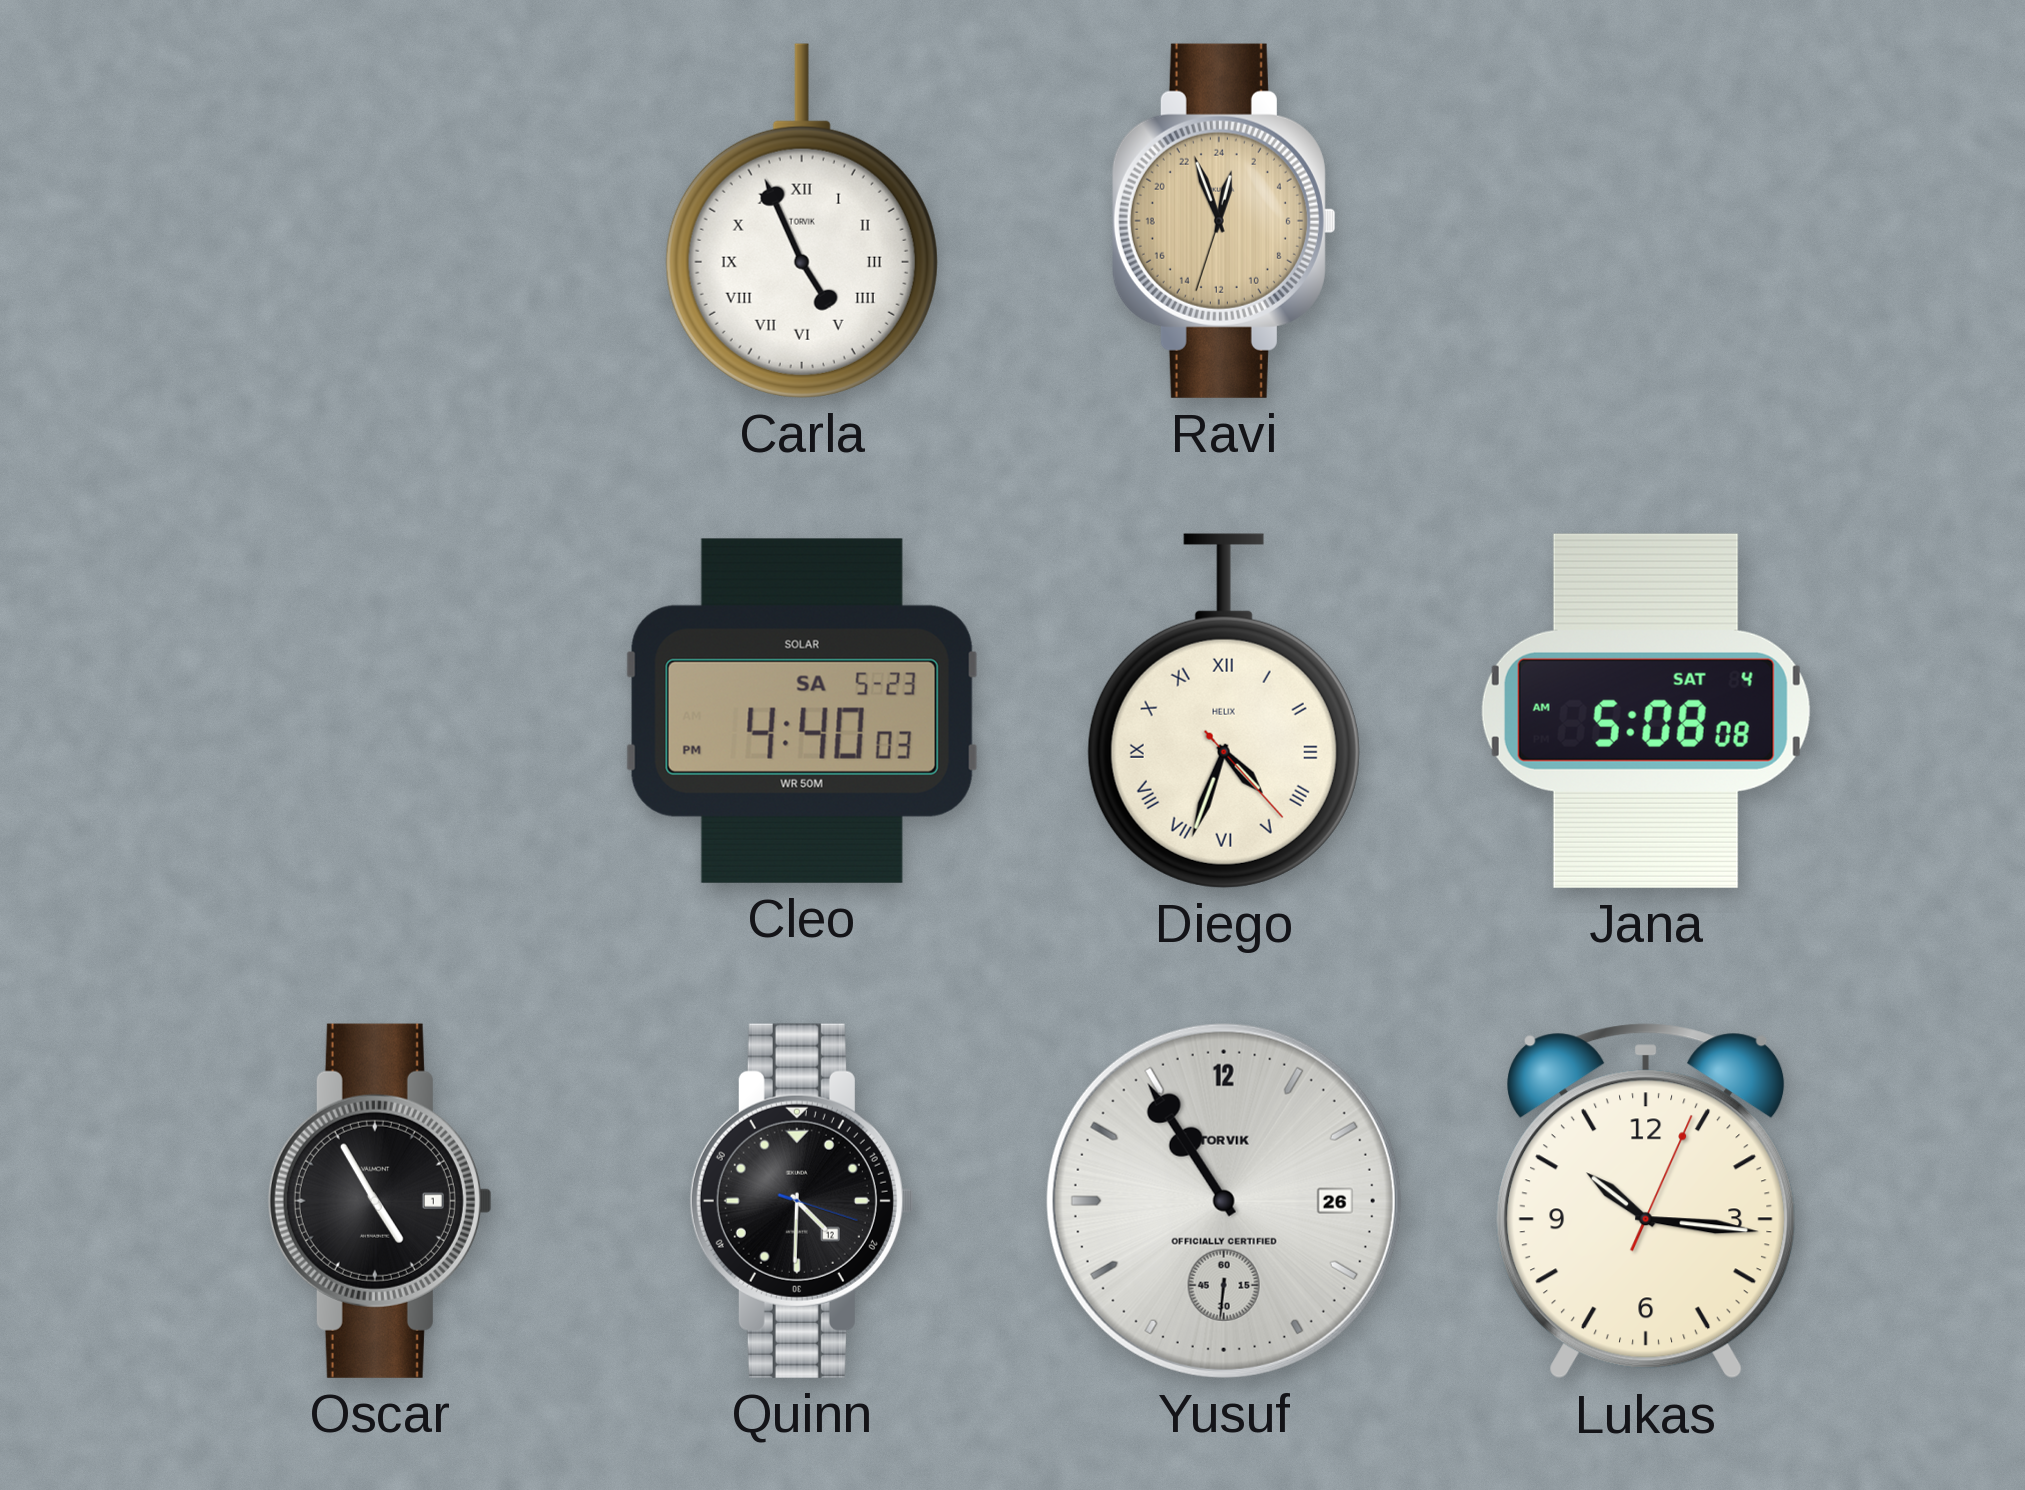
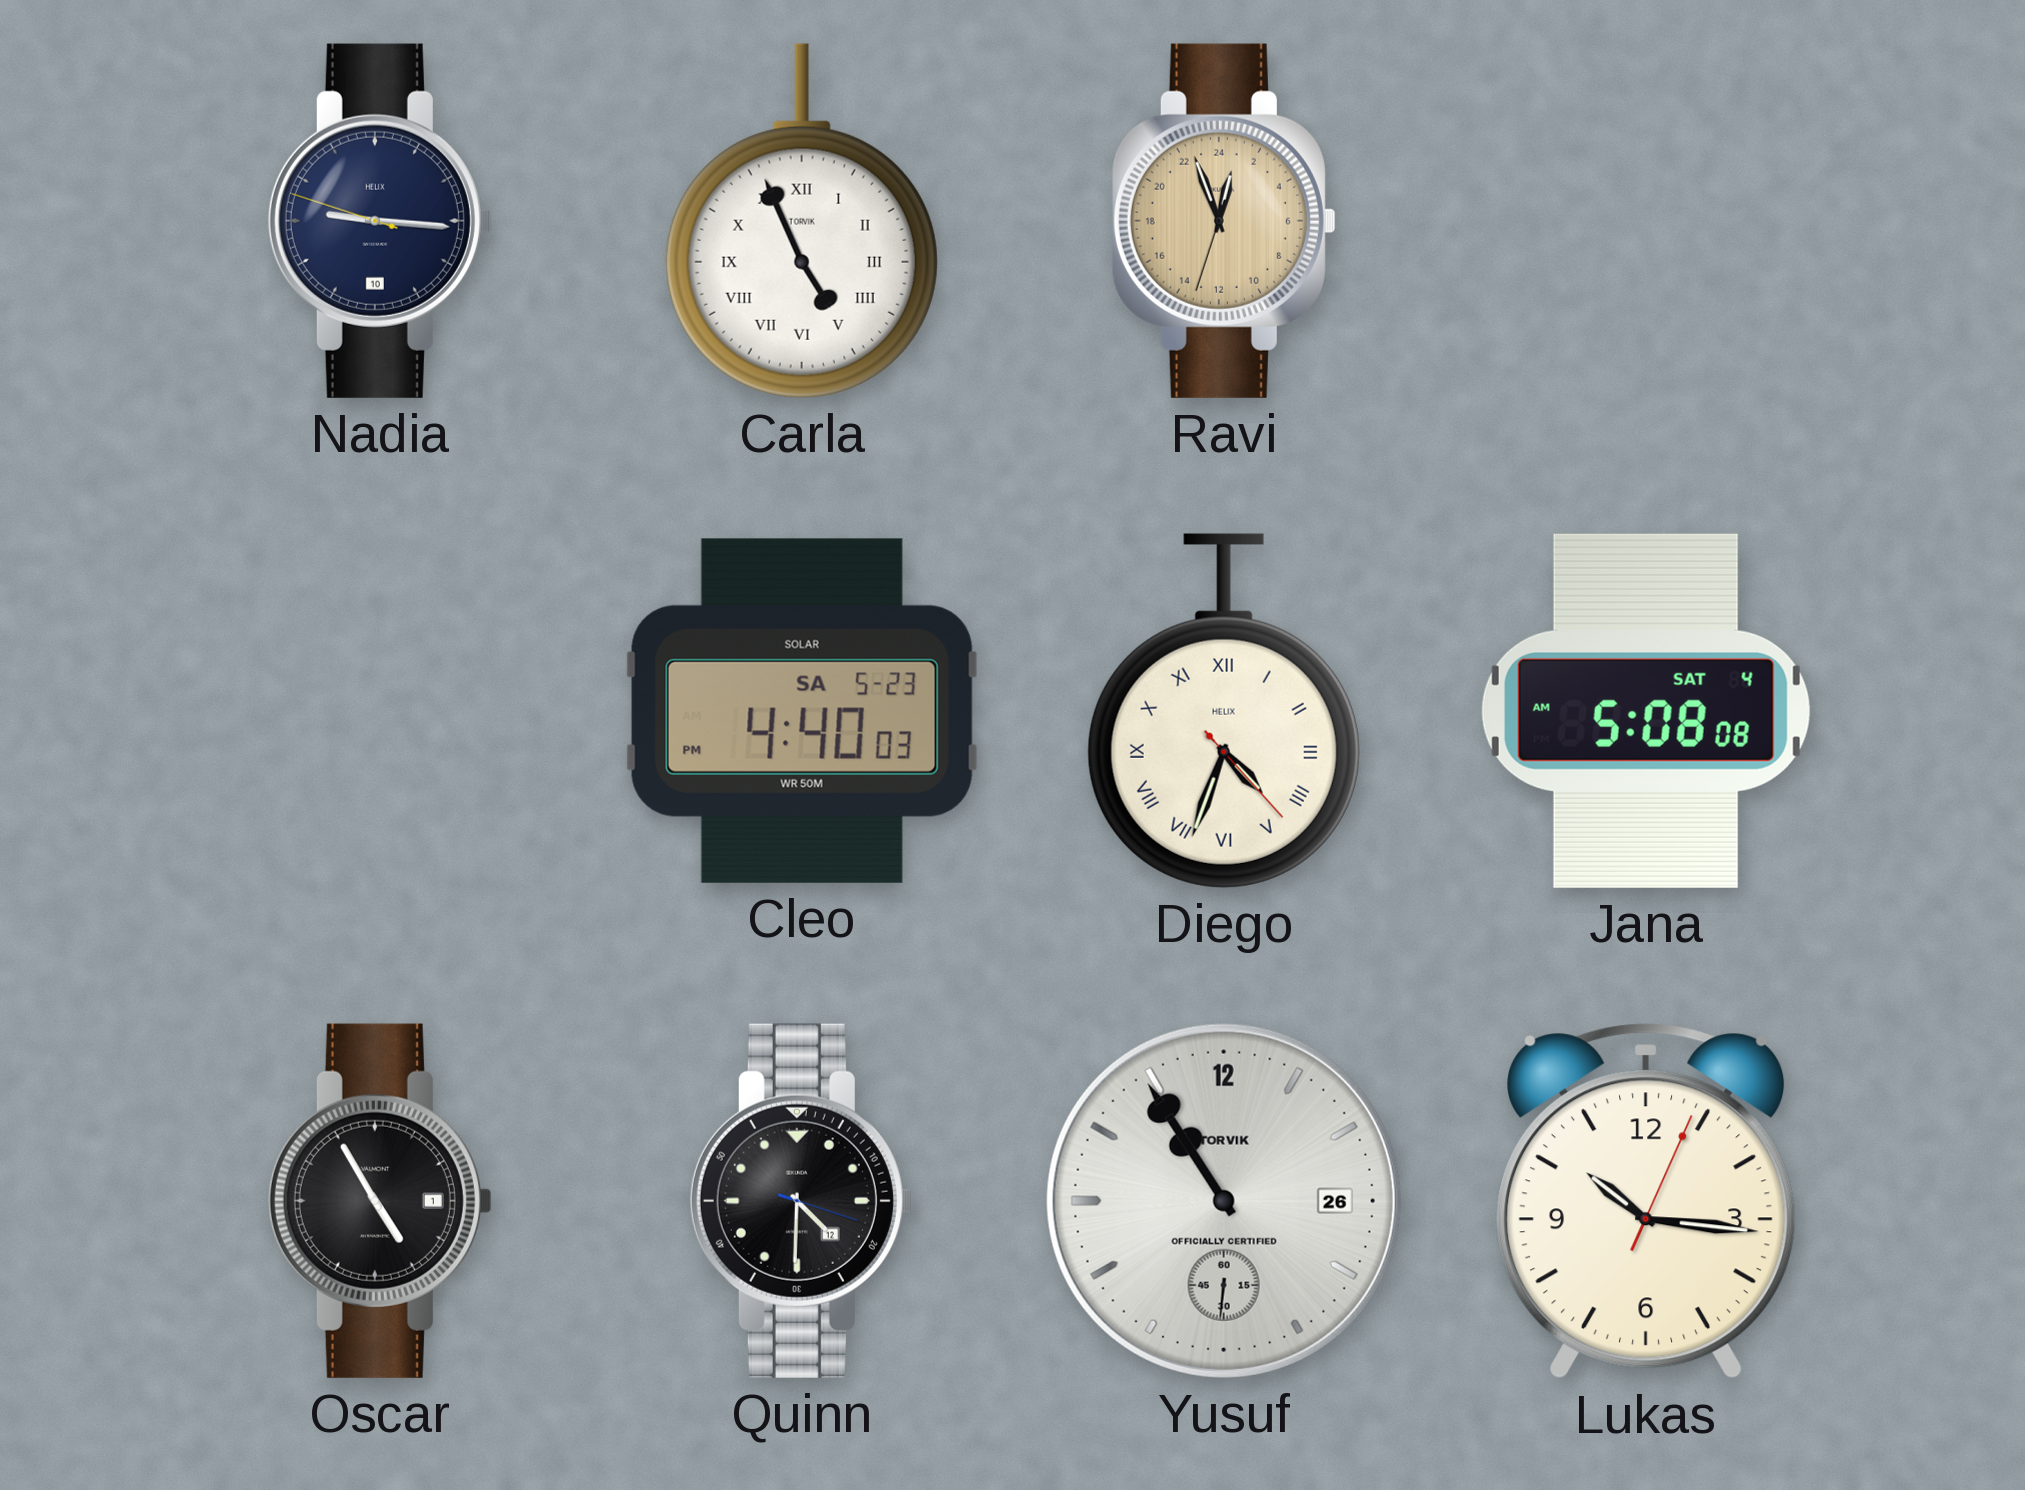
Nadia: none -> 9:15
